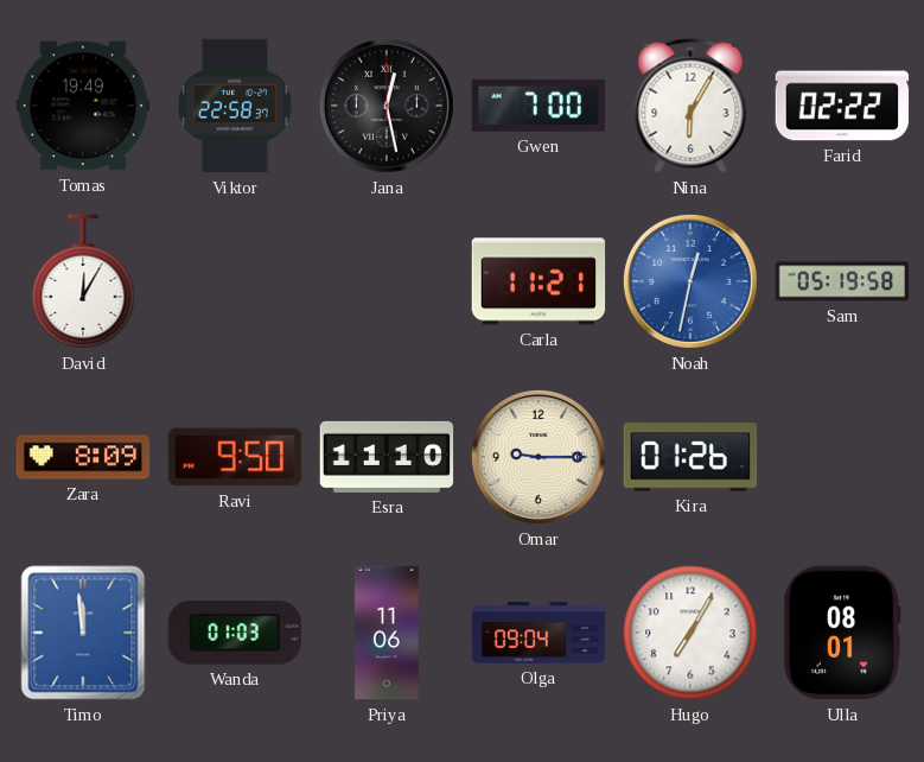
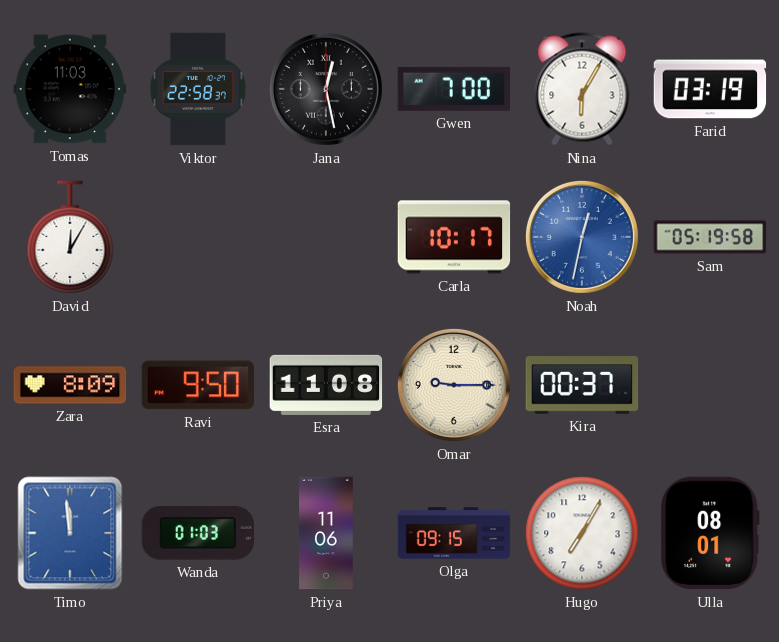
Tomas: 19:49 -> 11:03
Farid: 02:22 -> 03:19
Carla: 11:21 -> 10:17
Esra: 11:10 -> 11:08
Kira: 01:26 -> 00:37
Olga: 09:04 -> 09:15
